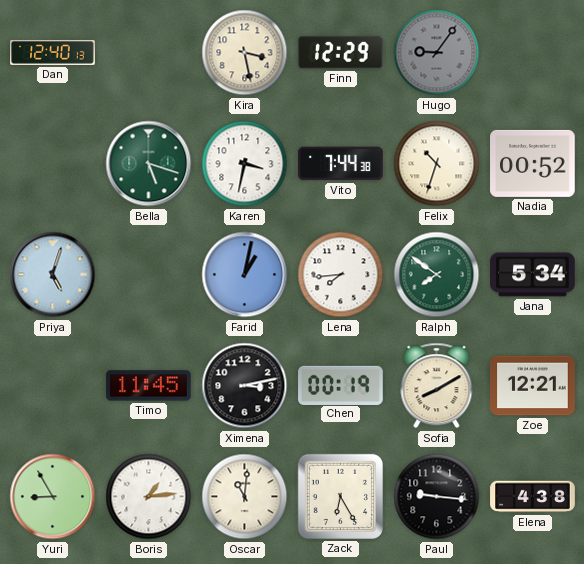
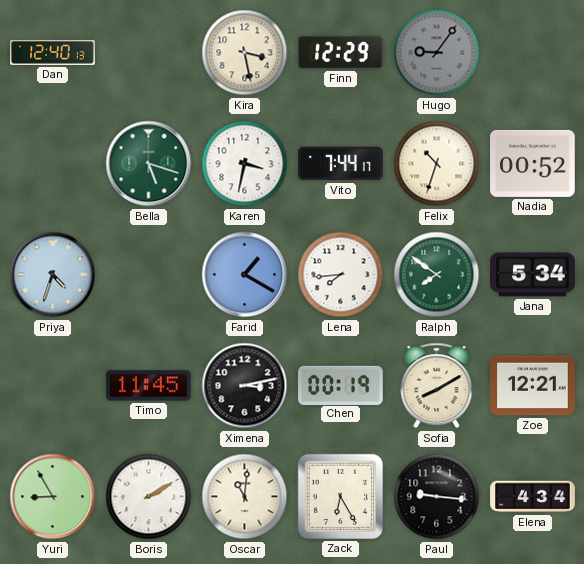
Vito: 7:44:38 -> 7:44:17
Priya: 5:03 -> 4:33
Farid: 1:02 -> 1:20
Boris: 1:14 -> 2:10
Elena: 4:38 -> 4:34
